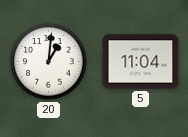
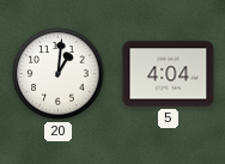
5: 11:04 -> 4:04
